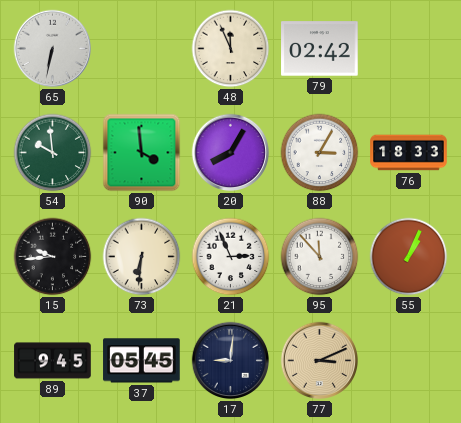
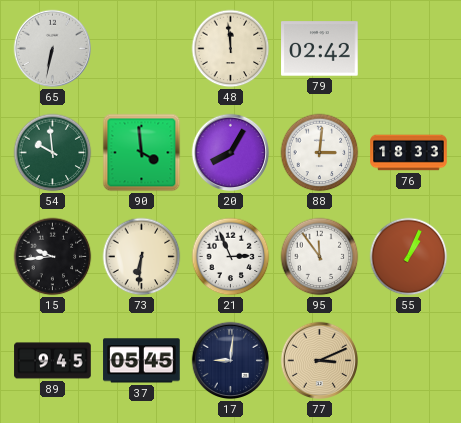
48: 11:56 -> 11:59
88: 3:05 -> 3:01
95: 11:53 -> 11:54
